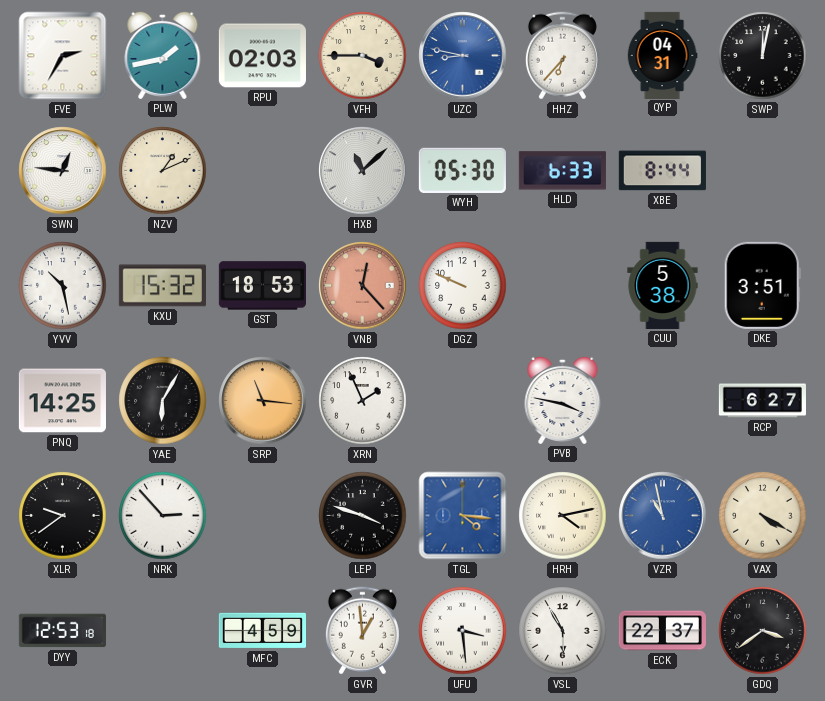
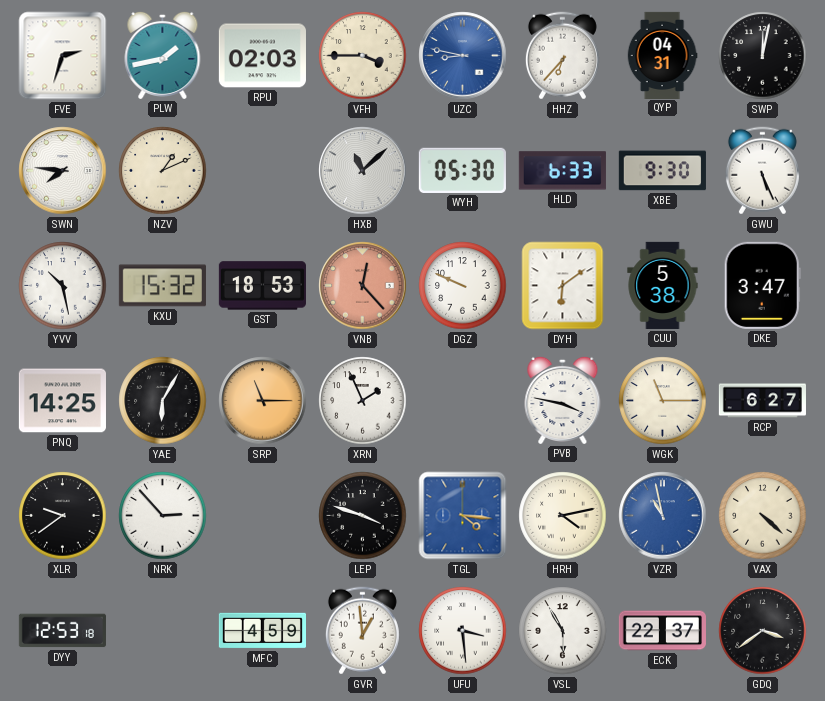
FVE: 2:35 -> 2:33
SWN: 12:46 -> 7:46
XBE: 8:44 -> 9:30
GWU: none -> 5:26
DYH: none -> 6:09
DKE: 3:51 -> 3:47
SRP: 11:16 -> 11:15
WGK: none -> 11:15
VAX: 4:20 -> 4:22
